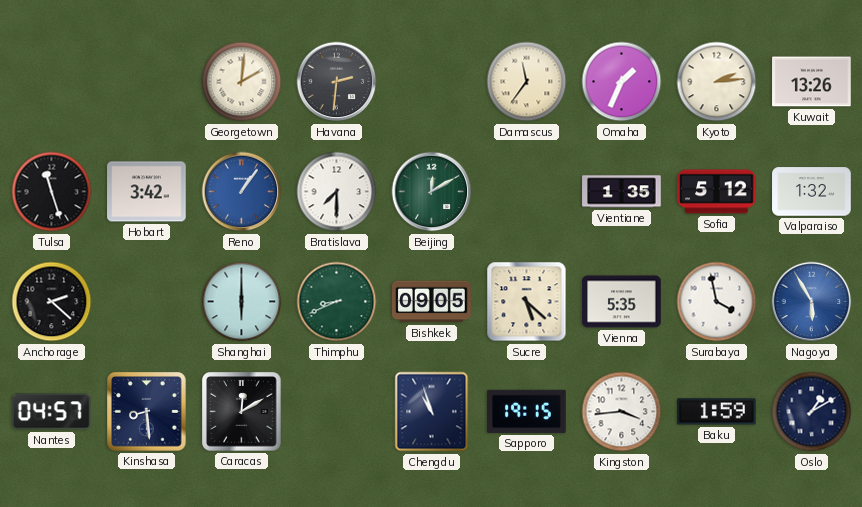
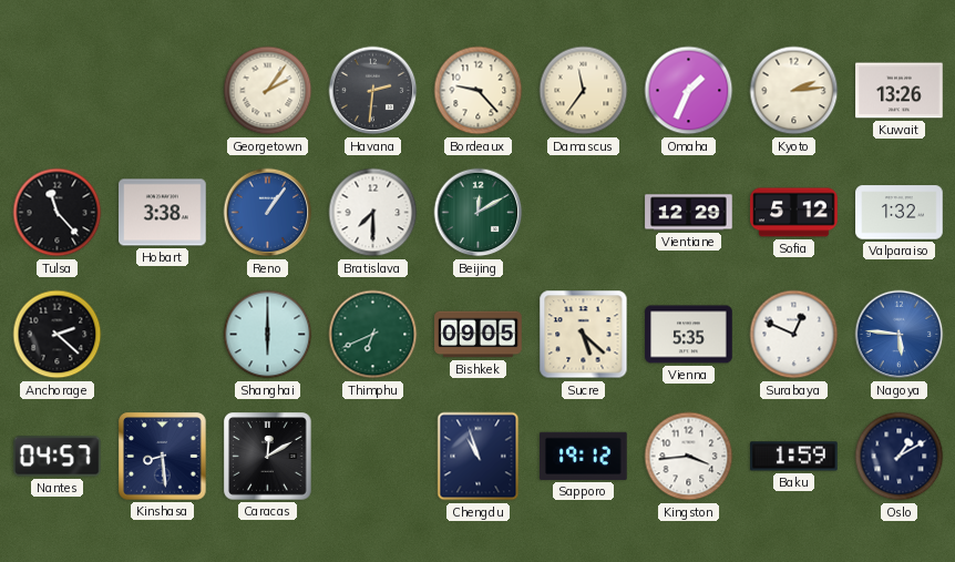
Georgetown: 2:01 -> 2:06
Bordeaux: none -> 9:23
Tulsa: 11:27 -> 11:23
Hobart: 3:42 -> 3:38
Vientiane: 1:35 -> 12:29
Thimphu: 8:41 -> 6:41
Surabaya: 3:58 -> 12:49
Nagoya: 5:55 -> 5:46
Sapporo: 19:15 -> 19:12
